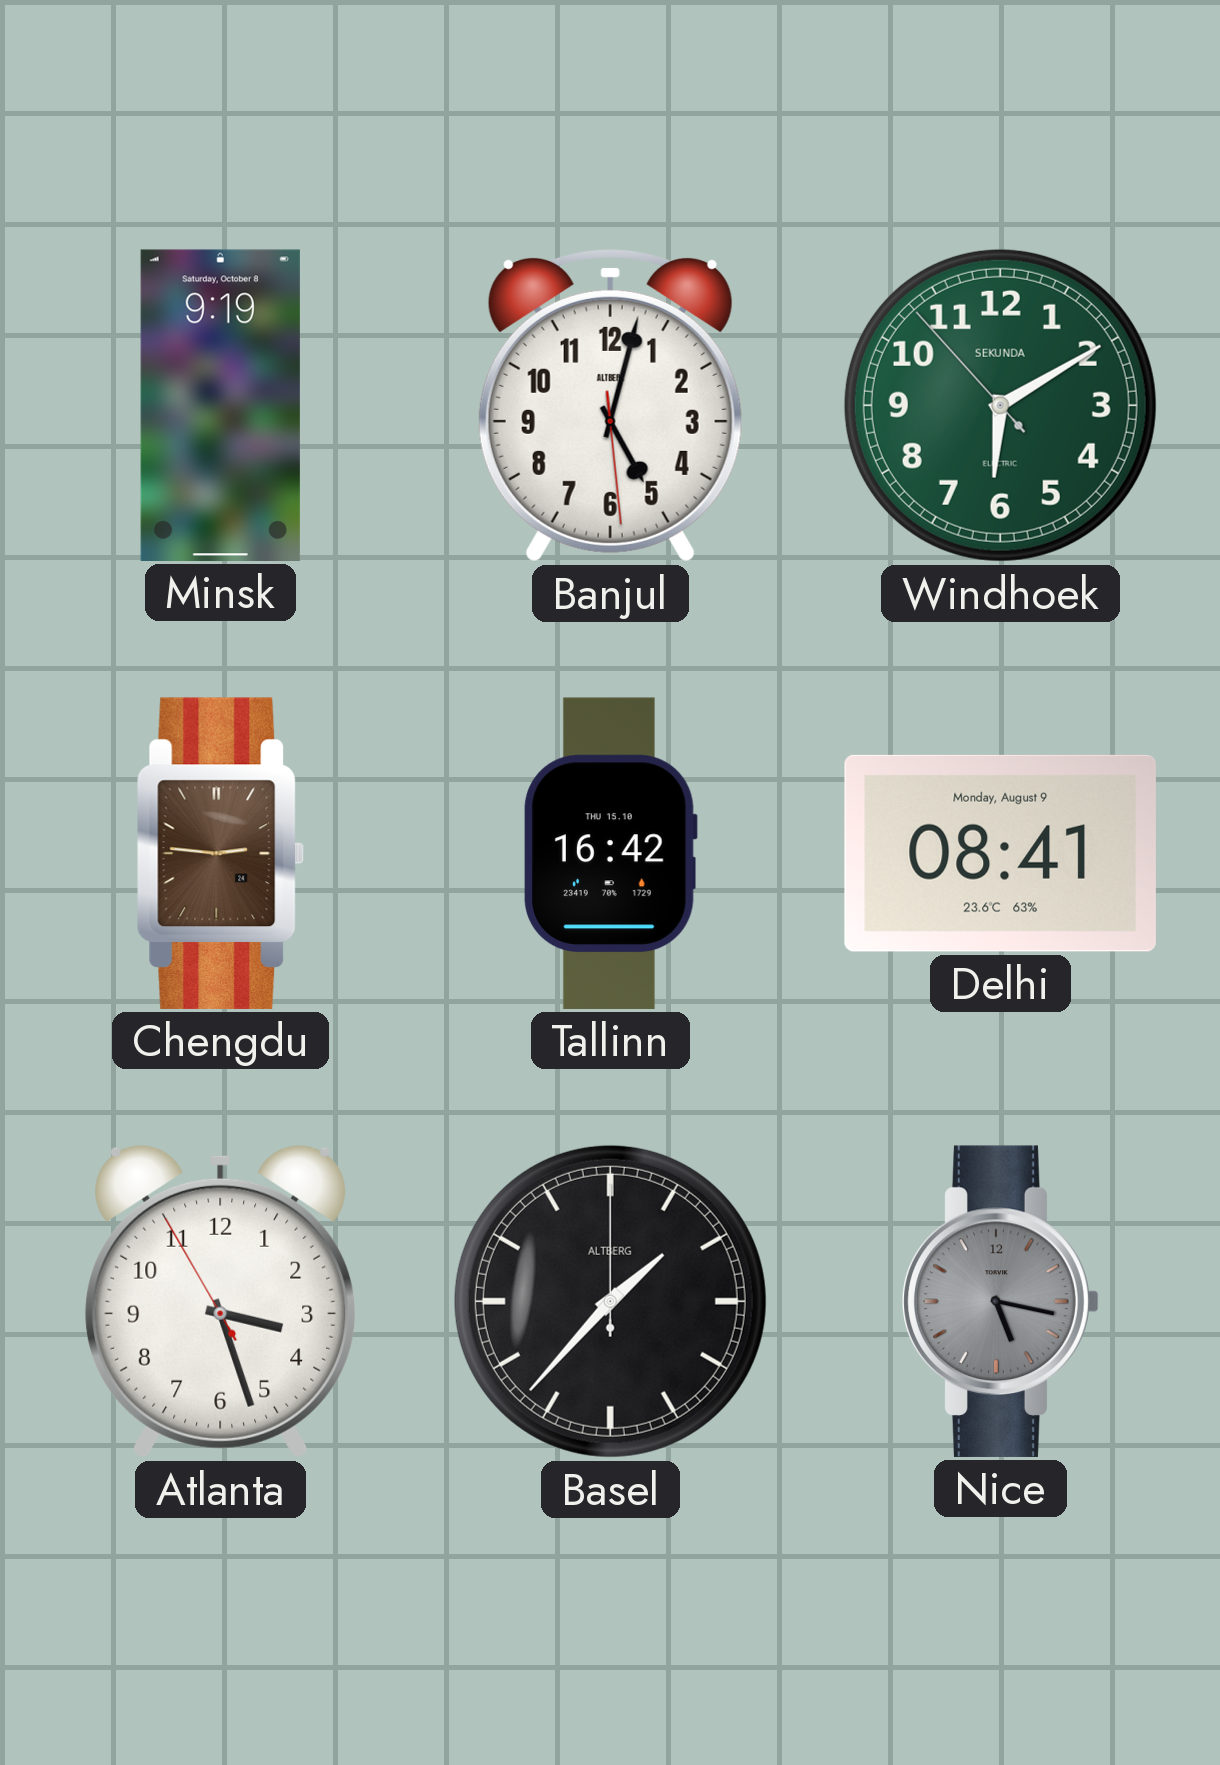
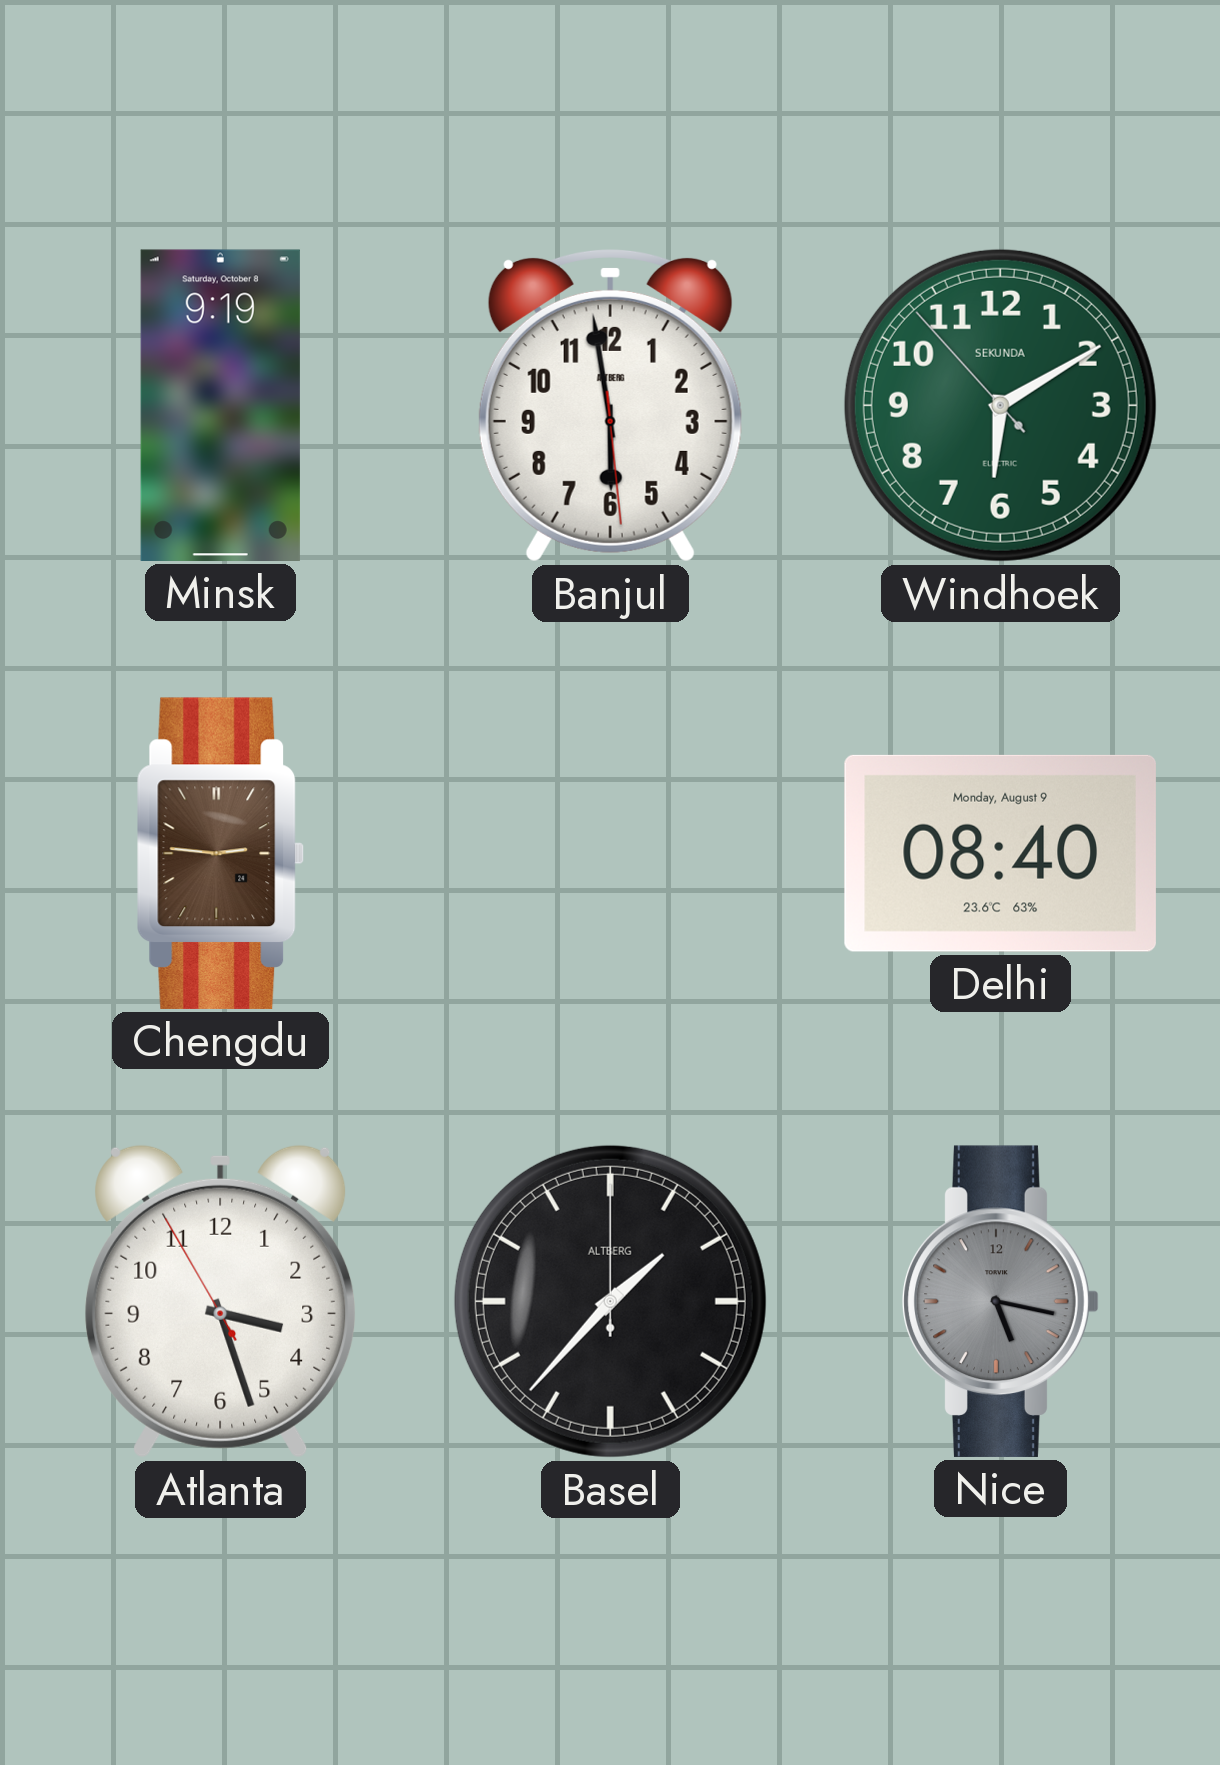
Banjul: 5:02 -> 5:58
Tallinn: 16:42 -> none
Delhi: 08:41 -> 08:40
